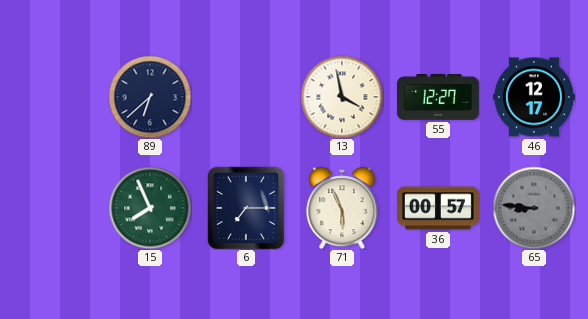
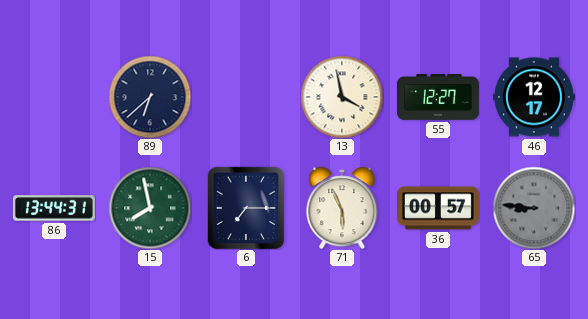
86: none -> 13:44
15: 7:56 -> 7:58
